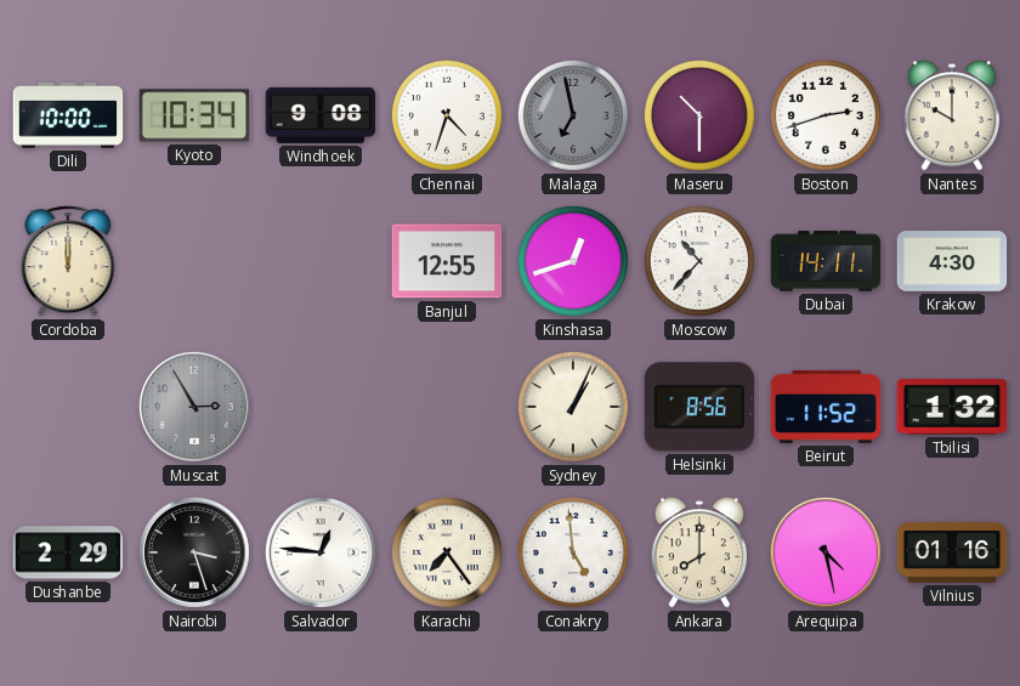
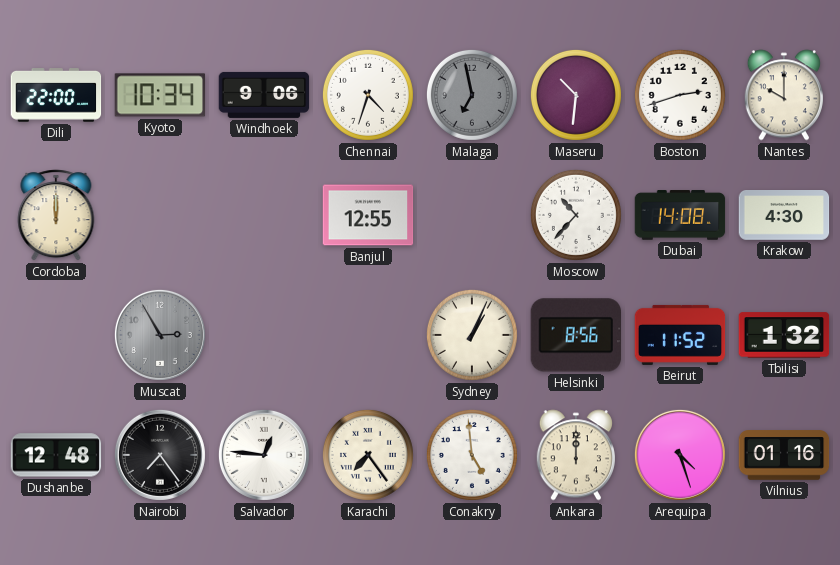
Dili: 10:00 -> 22:00
Windhoek: 9:08 -> 9:06
Maseru: 10:30 -> 10:31
Kinshasa: 12:42 -> none
Dubai: 14:11 -> 14:08
Dushanbe: 2:29 -> 12:48
Nairobi: 3:27 -> 7:24
Ankara: 8:00 -> 12:00
Arequipa: 4:28 -> 4:27
